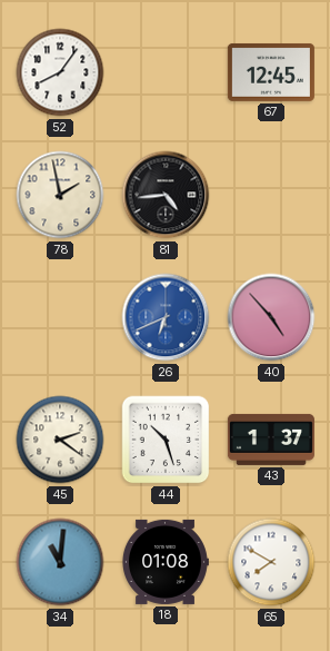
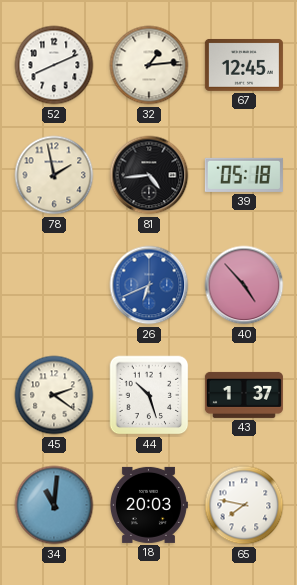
52: 8:06 -> 8:11
32: none -> 1:14
39: none -> 05:18
18: 01:08 -> 20:03
65: 7:50 -> 7:47
